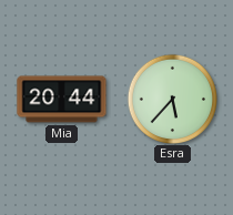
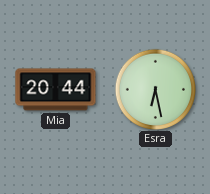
Esra: 5:37 -> 6:28
